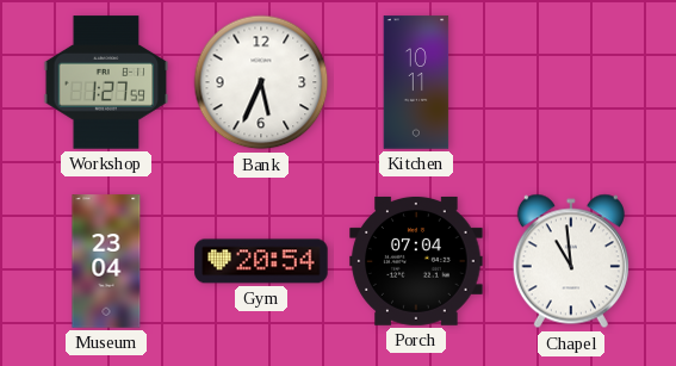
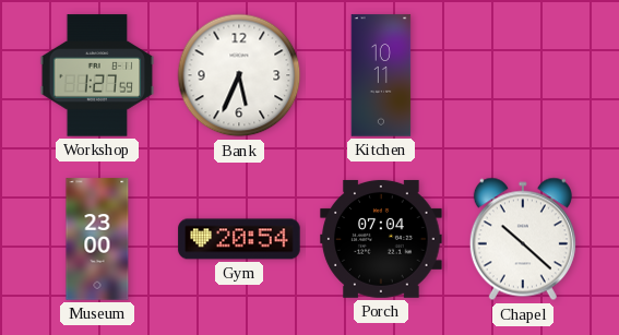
Museum: 23:04 -> 23:00
Chapel: 10:59 -> 10:22
